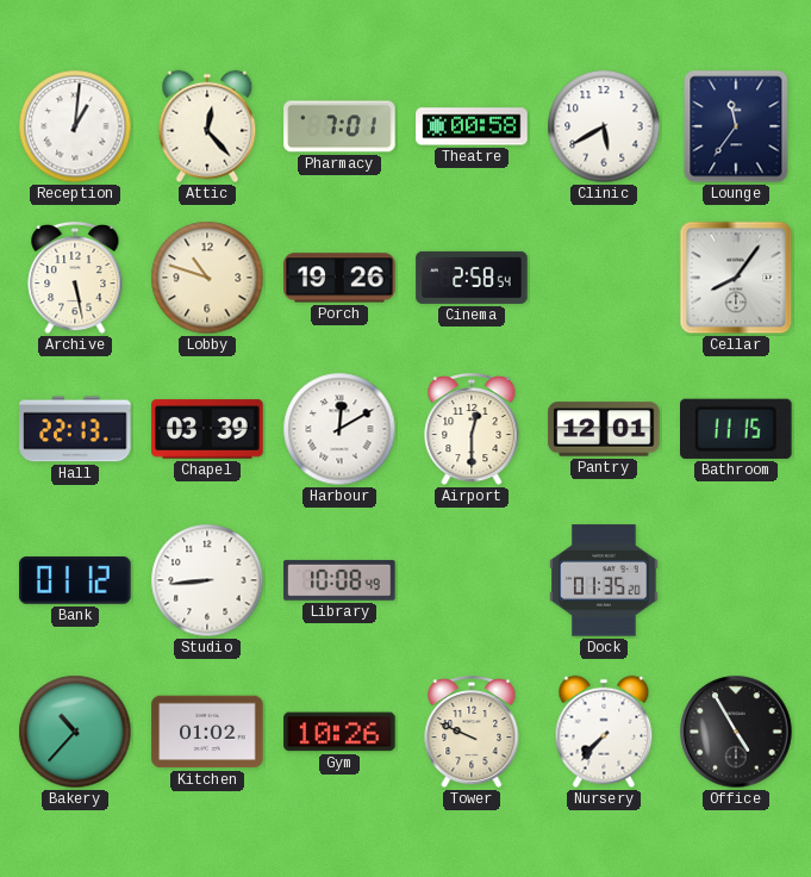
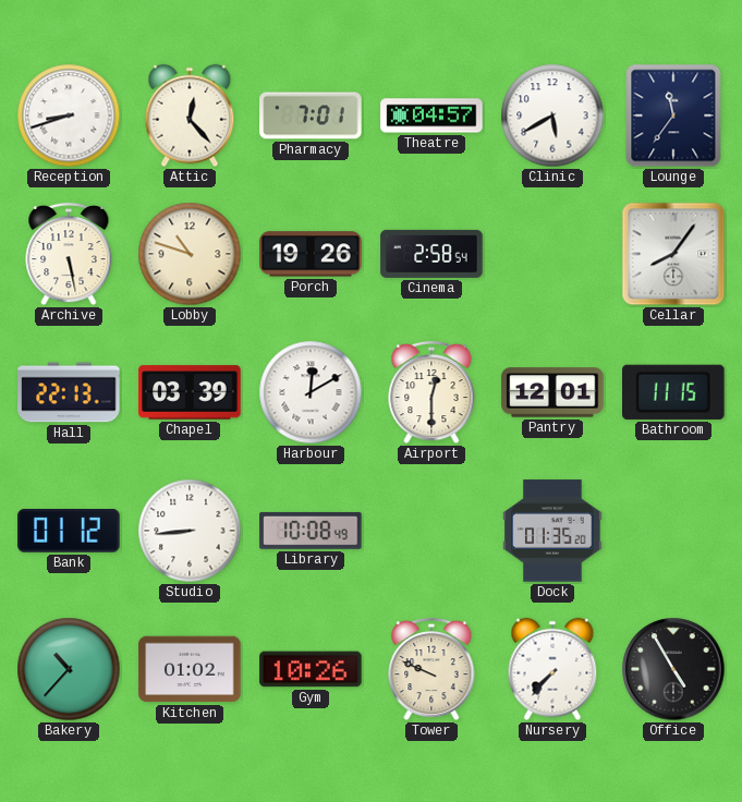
Reception: 1:01 -> 8:42
Theatre: 00:58 -> 04:57
